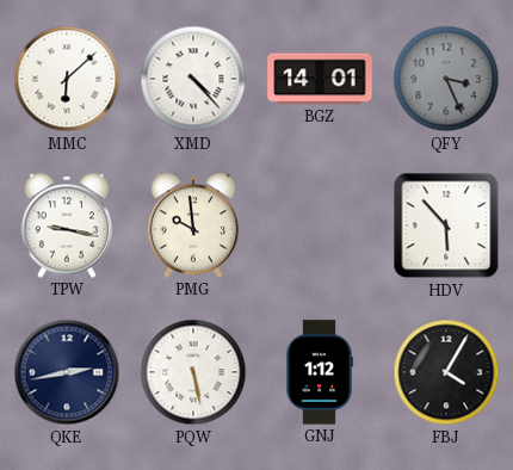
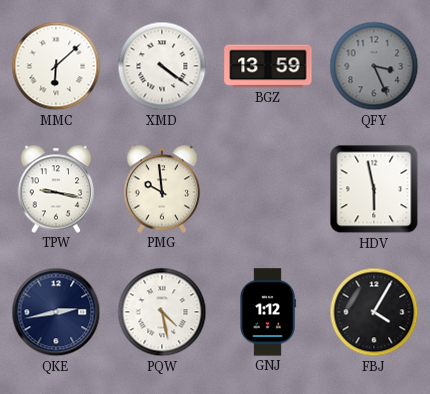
XMD: 4:23 -> 4:21
BGZ: 14:01 -> 13:59
HDV: 5:53 -> 5:58
PQW: 5:28 -> 4:28
